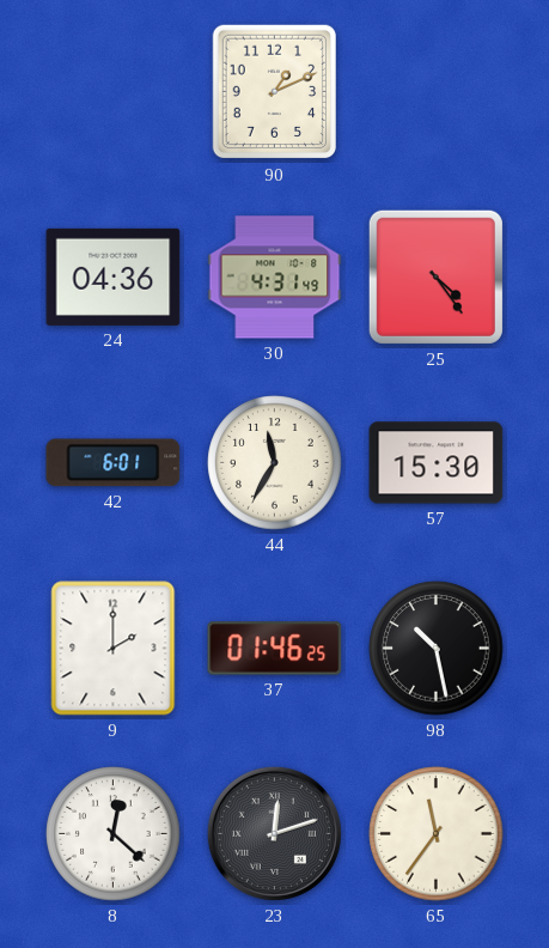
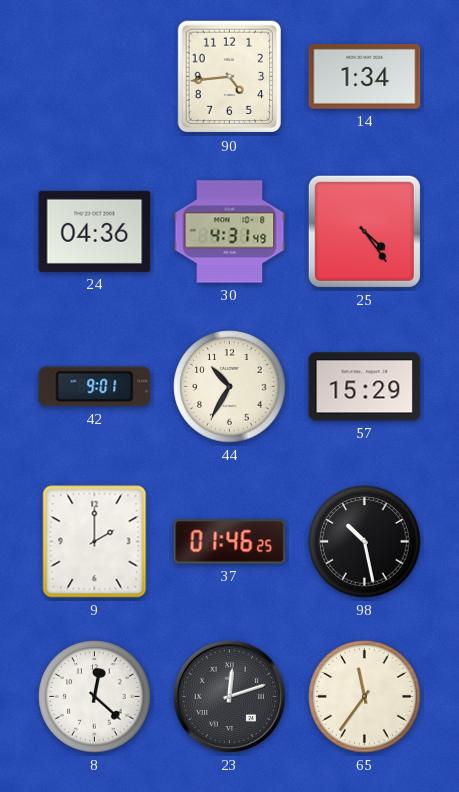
90: 1:11 -> 4:44
14: none -> 1:34
42: 6:01 -> 9:01
44: 11:35 -> 10:35
57: 15:30 -> 15:29
